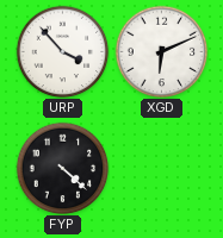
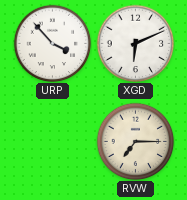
FYP: 4:22 -> none
RVW: none -> 7:15
